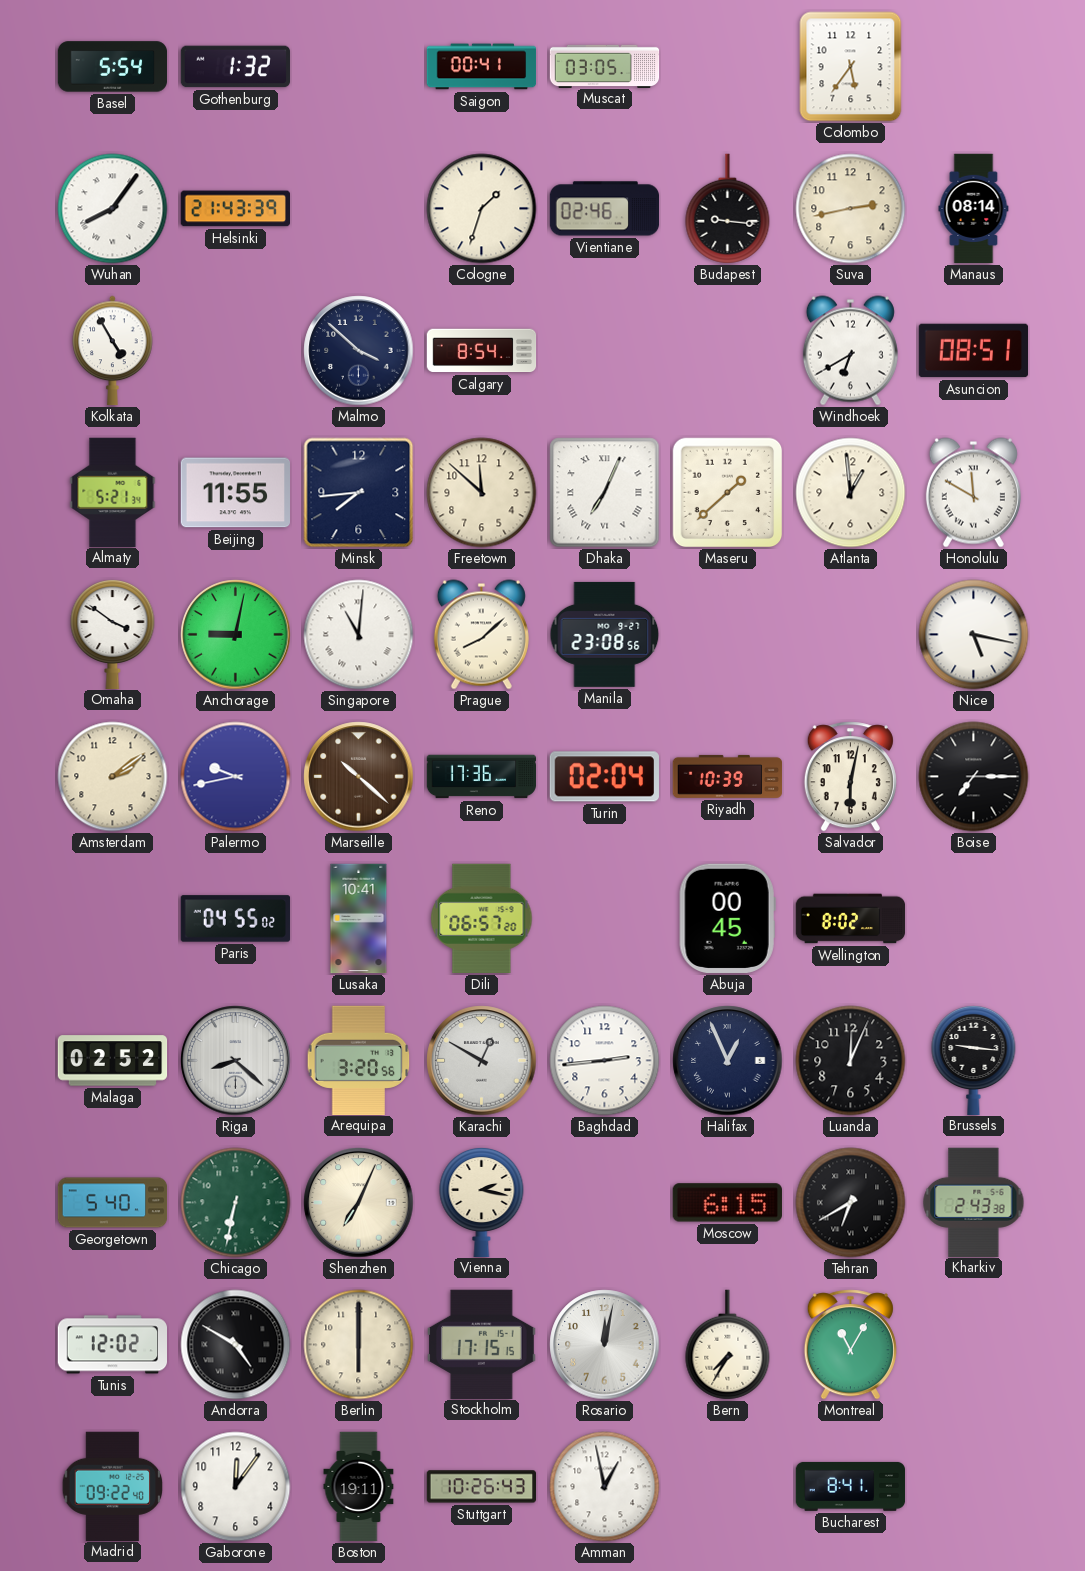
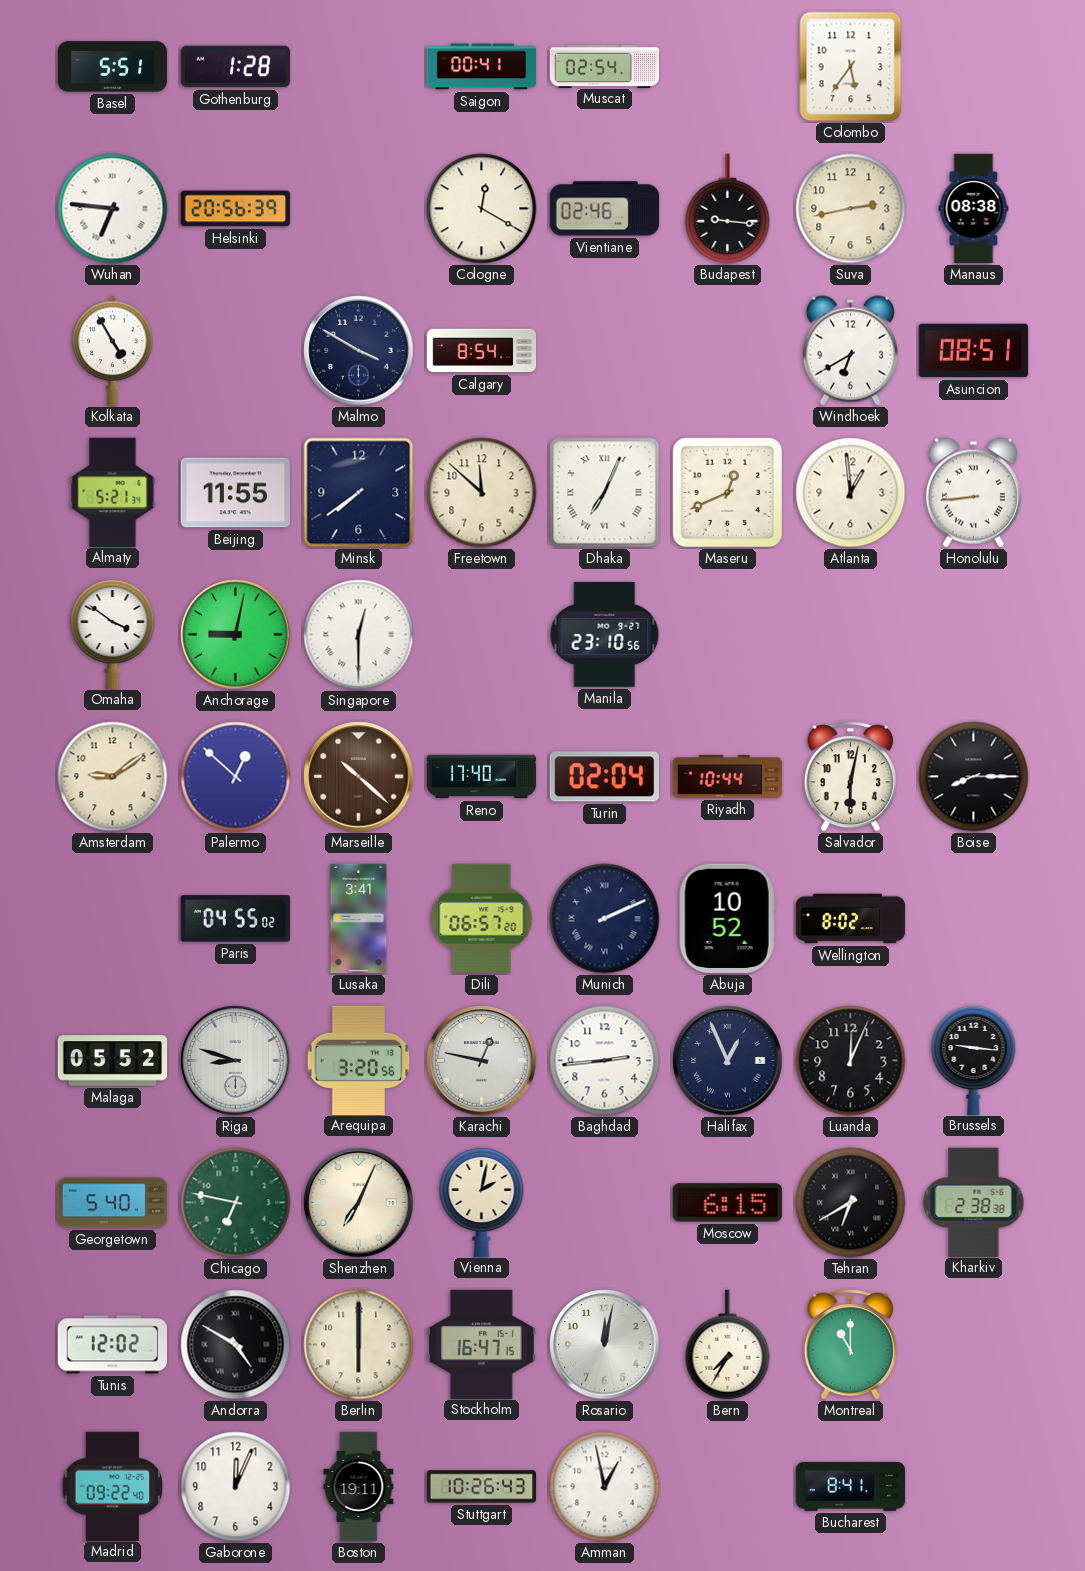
Basel: 5:54 -> 5:51
Gothenburg: 1:32 -> 1:28
Muscat: 03:05 -> 02:54
Wuhan: 8:06 -> 6:46
Helsinki: 21:43 -> 20:56
Cologne: 1:33 -> 12:20
Manaus: 08:14 -> 08:38
Malmo: 3:52 -> 3:50
Minsk: 7:44 -> 7:39
Maseru: 1:38 -> 12:41
Honolulu: 11:50 -> 8:44
Singapore: 11:01 -> 12:30
Prague: 8:08 -> none
Manila: 23:08 -> 23:10
Nice: 5:17 -> none
Amsterdam: 2:09 -> 9:09
Palermo: 9:43 -> 12:52
Reno: 17:36 -> 17:40
Riyadh: 10:39 -> 10:44
Boise: 7:15 -> 8:15
Lusaka: 10:41 -> 3:41
Munich: none -> 2:11
Abuja: 00:45 -> 10:52
Malaga: 02:52 -> 05:52
Riga: 8:22 -> 8:48
Karachi: 12:50 -> 12:47
Chicago: 6:32 -> 6:47
Vienna: 2:17 -> 2:02
Kharkiv: 2:43 -> 2:38
Stockholm: 17:15 -> 16:47
Montreal: 11:05 -> 11:00
Gaborone: 12:06 -> 12:04
